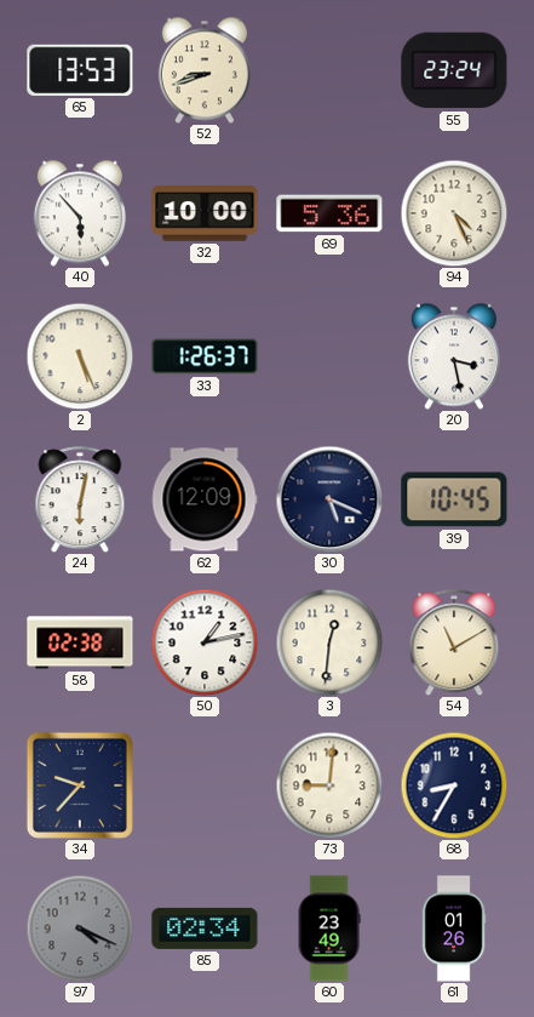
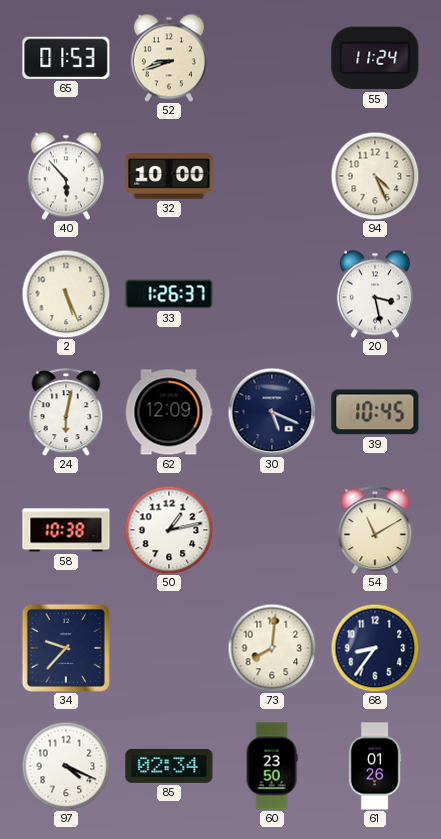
65: 13:53 -> 01:53
55: 23:24 -> 11:24
69: 5:36 -> none
58: 02:38 -> 10:38
3: 12:31 -> none
73: 9:01 -> 8:01
68: 8:35 -> 8:36
97 dial: grey -> white
60: 23:49 -> 23:50
